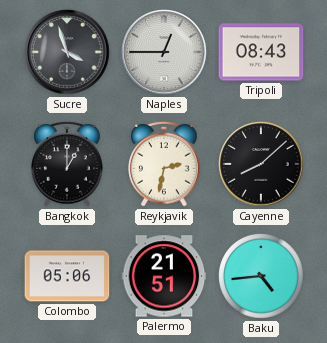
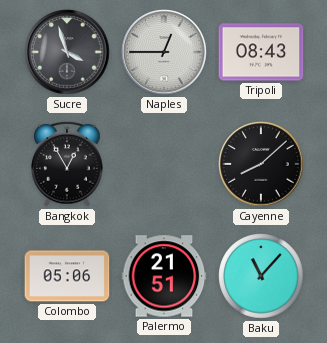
Bangkok: 1:00 -> 12:55
Reykjavik: 2:32 -> none
Baku: 4:44 -> 11:07
